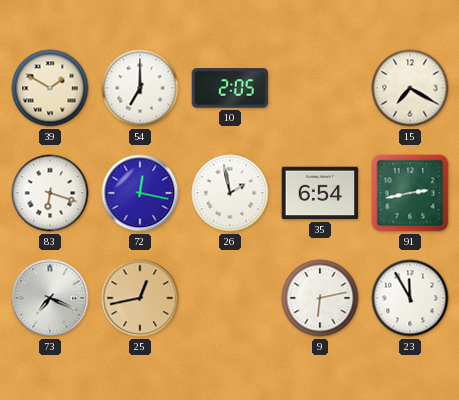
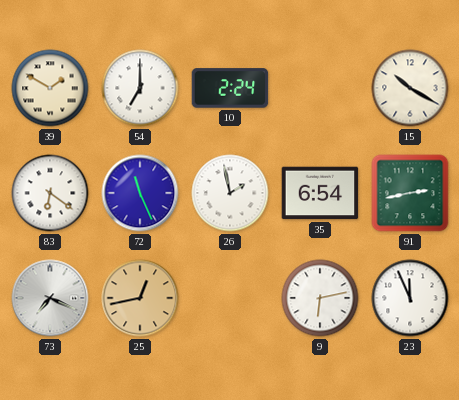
10: 2:05 -> 2:24
15: 7:20 -> 10:20
83: 6:18 -> 6:21
72: 12:17 -> 11:26
23: 11:55 -> 11:56
